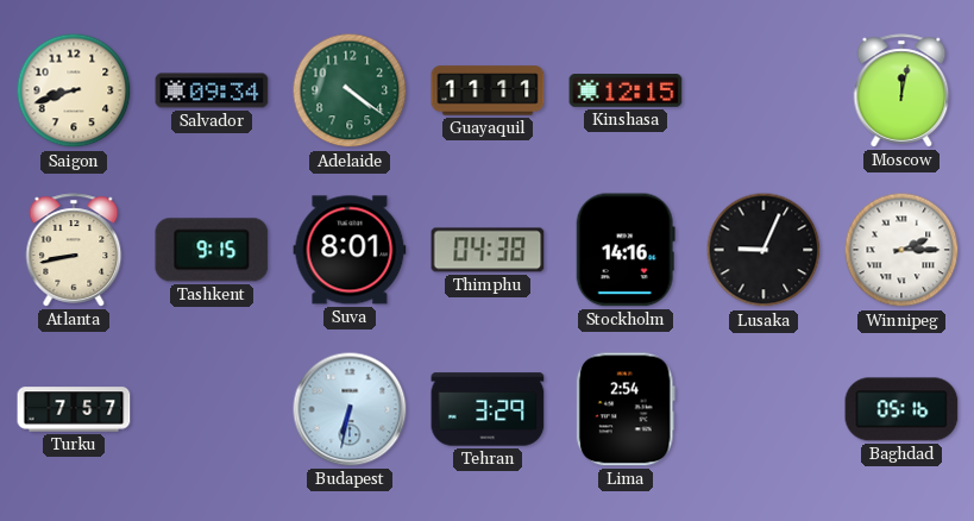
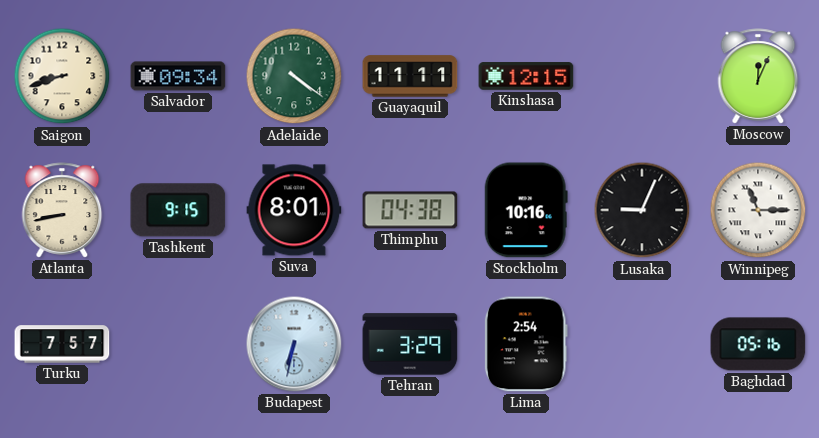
Moscow: 12:02 -> 12:04
Stockholm: 14:16 -> 10:16
Winnipeg: 2:15 -> 11:15
